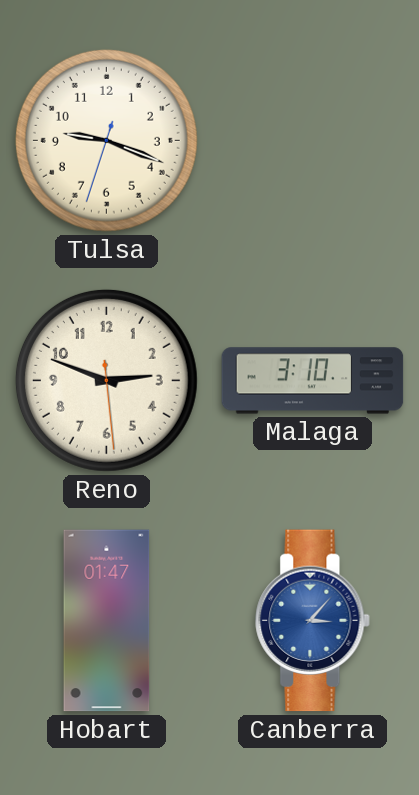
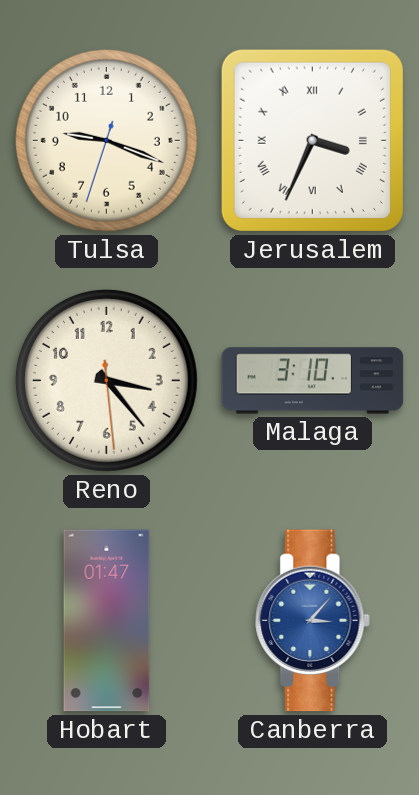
Jerusalem: none -> 3:34
Reno: 2:48 -> 3:23
